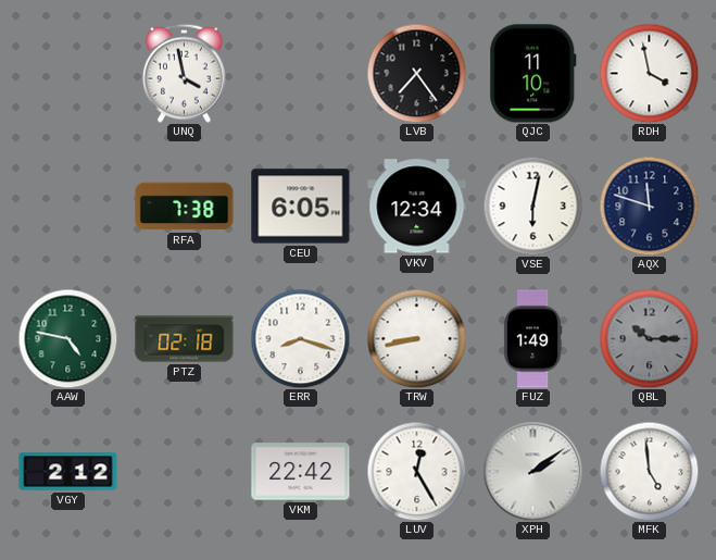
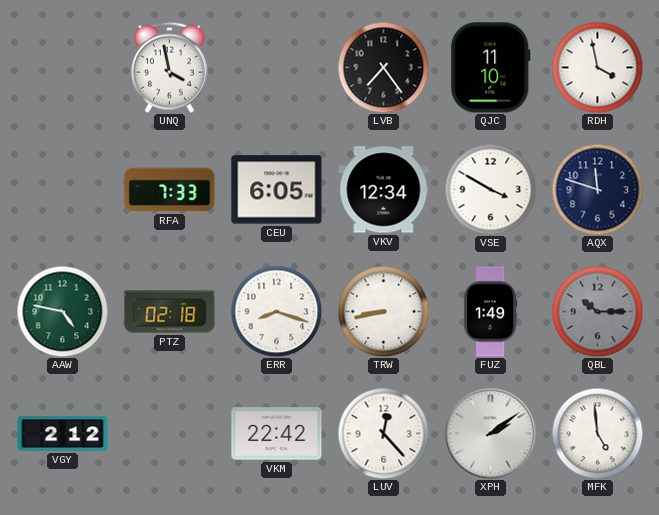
RFA: 7:38 -> 7:33
VSE: 6:02 -> 3:50
LUV: 12:25 -> 12:23
